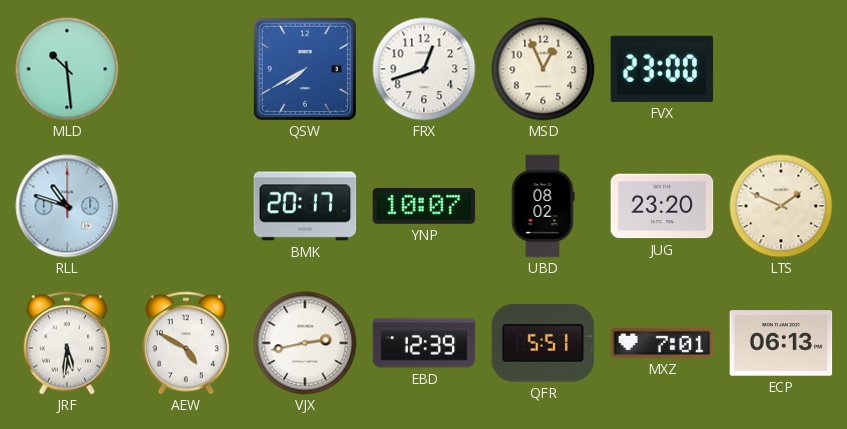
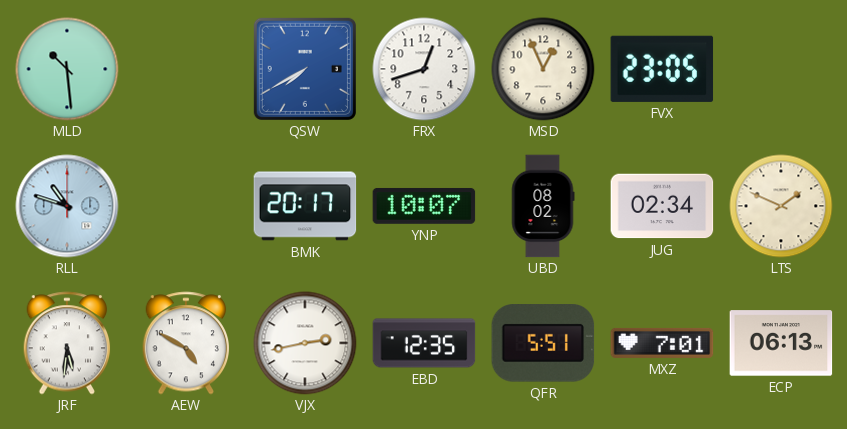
FVX: 23:00 -> 23:05
JUG: 23:20 -> 02:34
EBD: 12:39 -> 12:35
